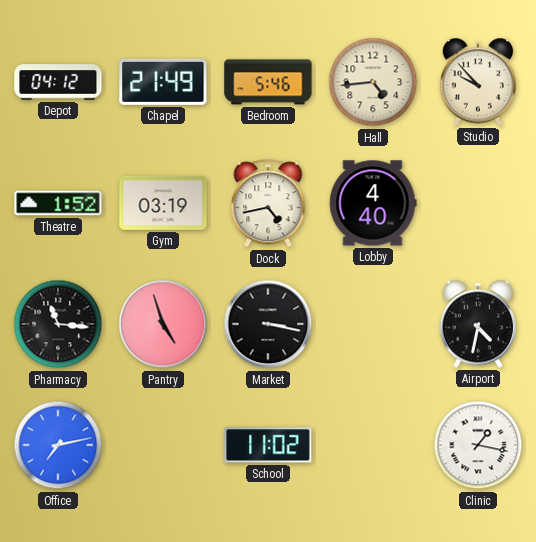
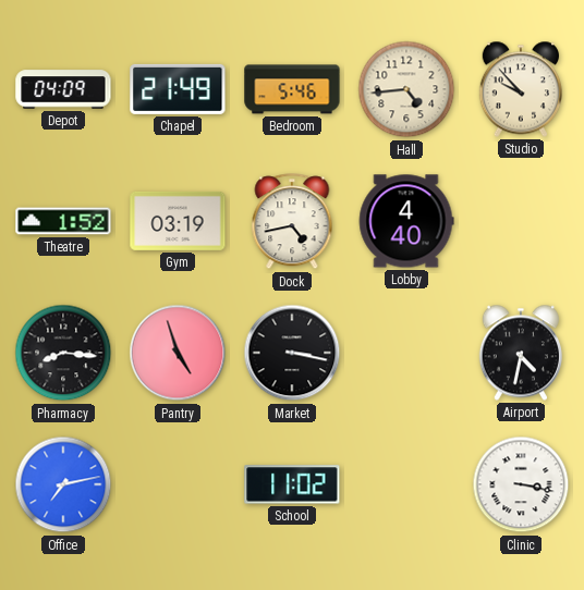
Depot: 04:12 -> 04:09
Pharmacy: 11:16 -> 8:16
Clinic: 1:17 -> 3:17
